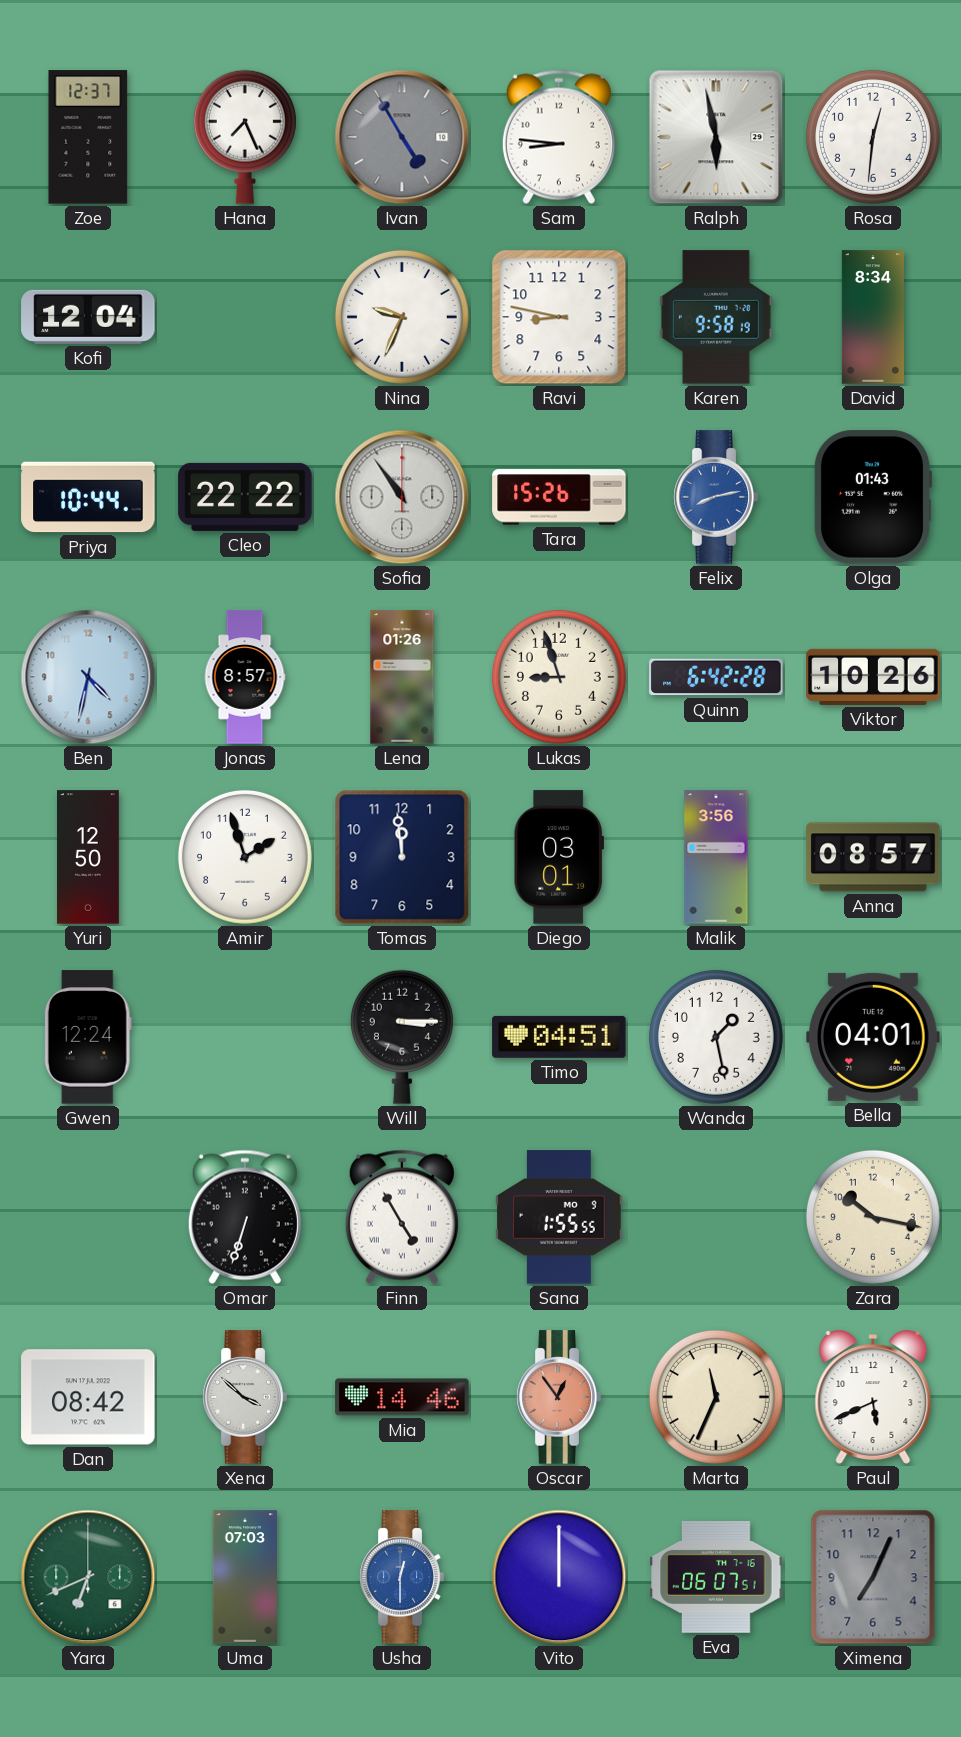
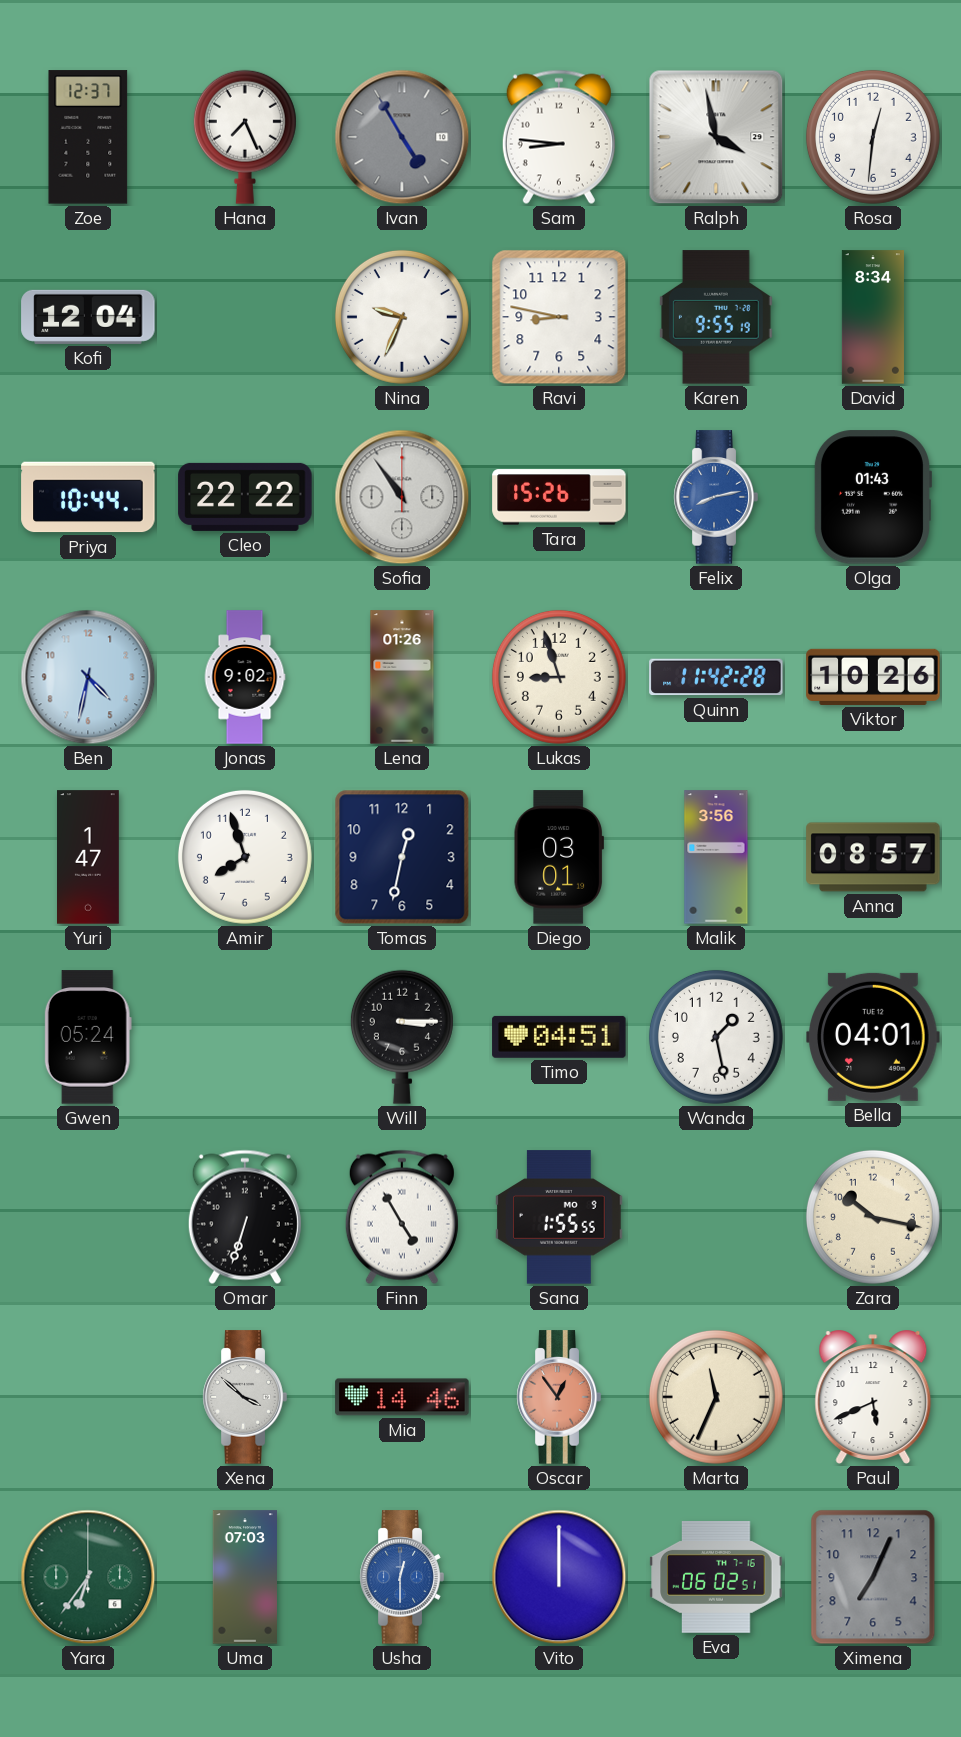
Ralph: 5:58 -> 3:58
Karen: 9:58 -> 9:55
Jonas: 8:57 -> 9:02
Quinn: 6:42 -> 11:42
Yuri: 12:50 -> 1:47
Amir: 1:57 -> 7:57
Tomas: 11:59 -> 12:32
Gwen: 12:24 -> 05:24
Dan: 08:42 -> none
Yara: 6:41 -> 6:36
Eva: 06:07 -> 06:02
